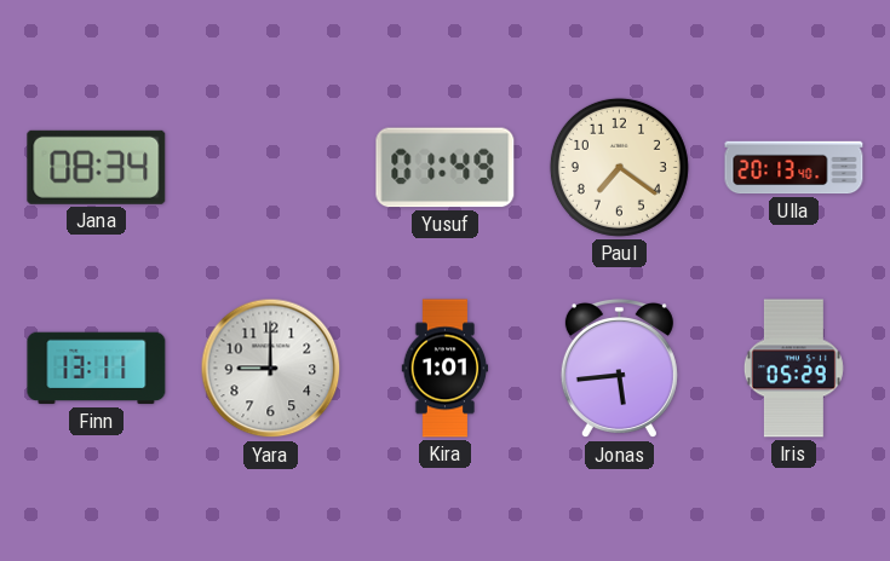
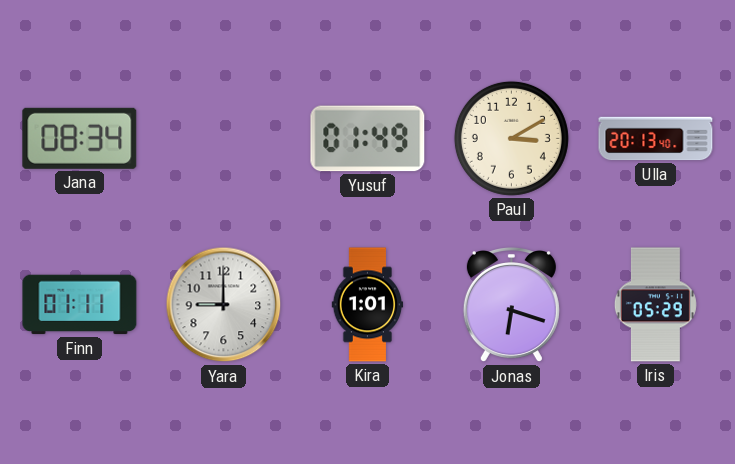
Paul: 7:21 -> 3:10
Finn: 13:11 -> 01:11
Jonas: 5:44 -> 6:18
